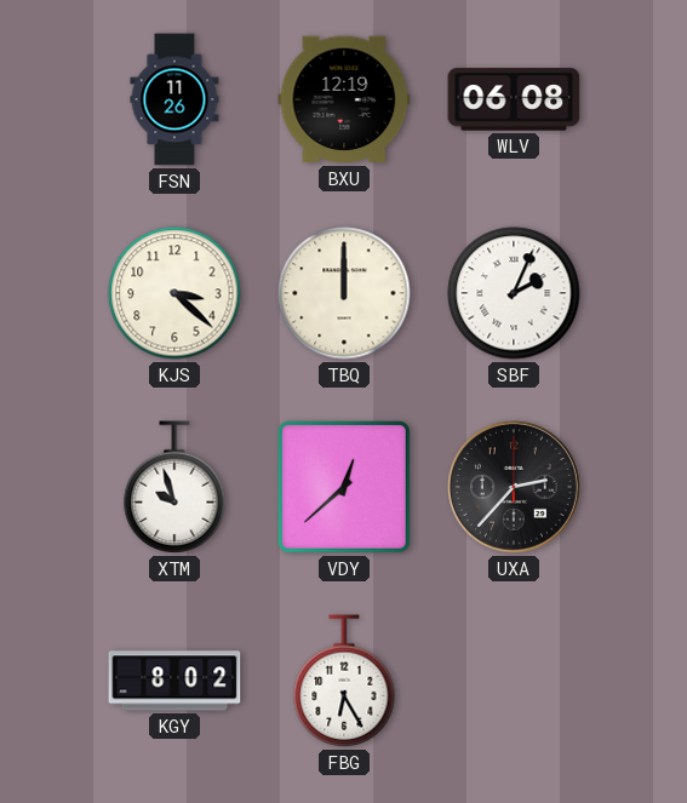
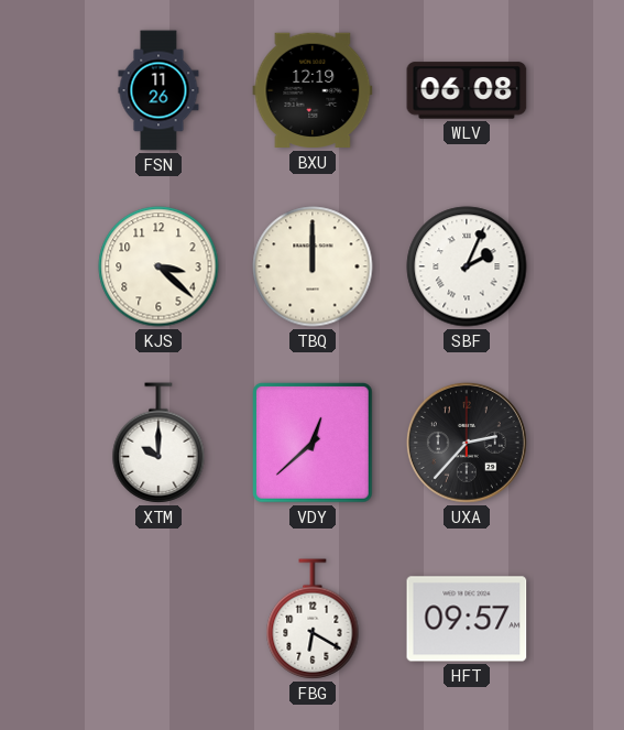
XTM: 9:57 -> 10:00
KGY: 8:02 -> none
FBG: 6:25 -> 6:20
HFT: none -> 09:57
